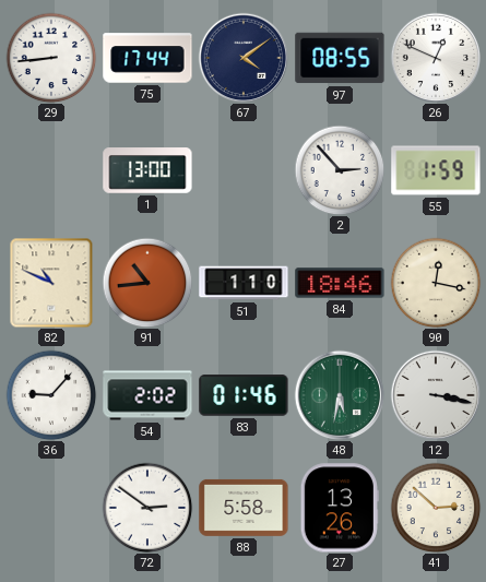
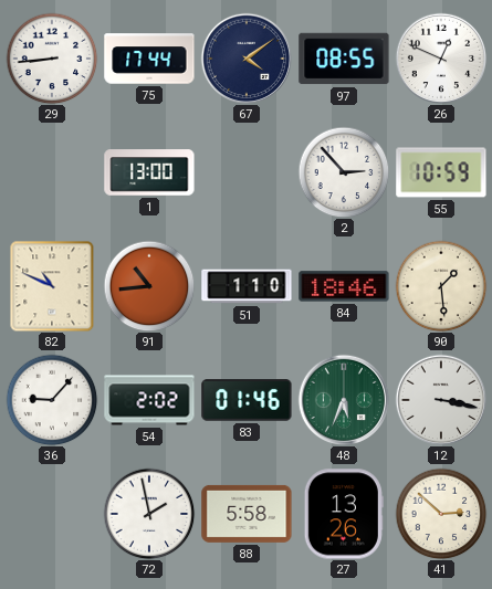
55: 1:59 -> 10:59
90: 12:17 -> 1:29
48: 5:32 -> 5:34
72: 2:51 -> 1:58
